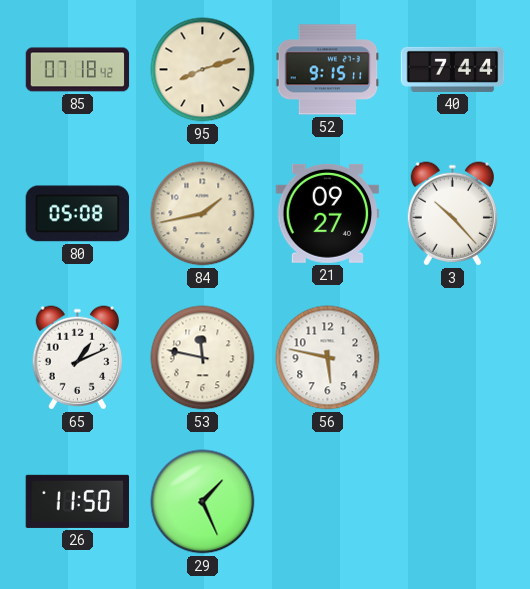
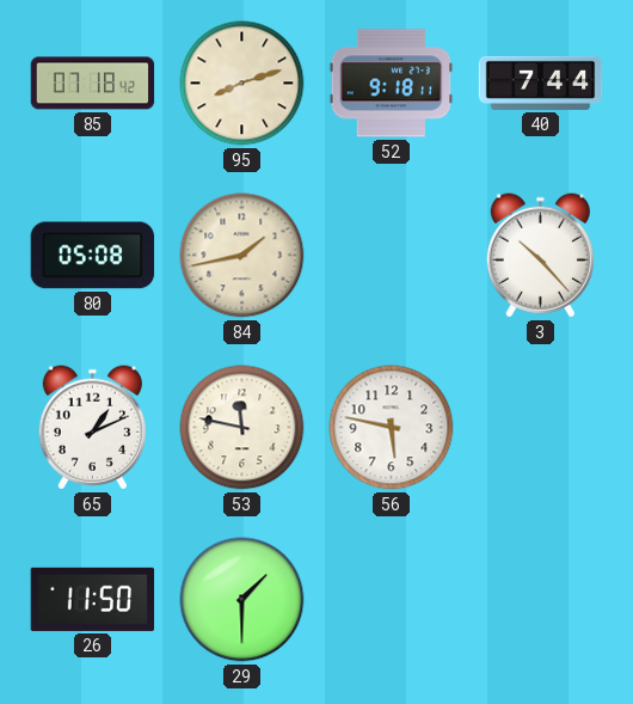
52: 9:15 -> 9:18
21: 09:27 -> none
29: 1:26 -> 1:30
